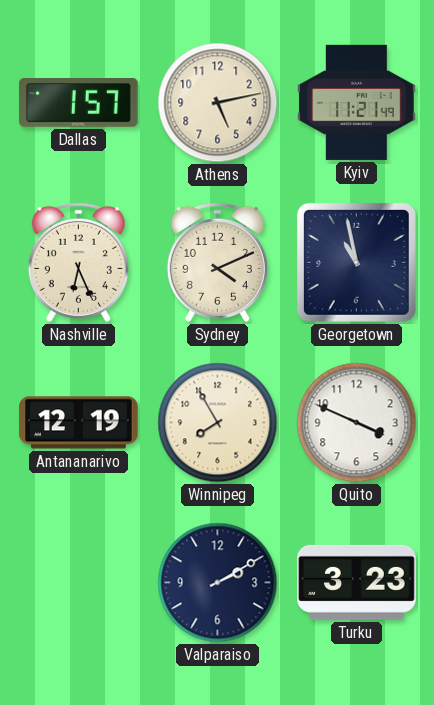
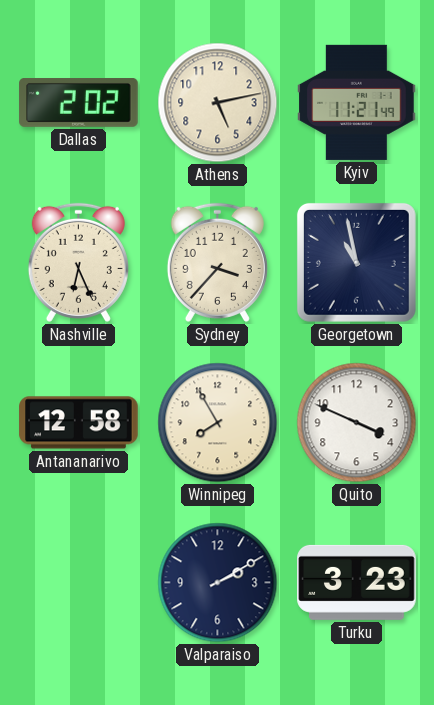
Dallas: 1:57 -> 2:02
Sydney: 4:11 -> 3:37
Antananarivo: 12:19 -> 12:58
